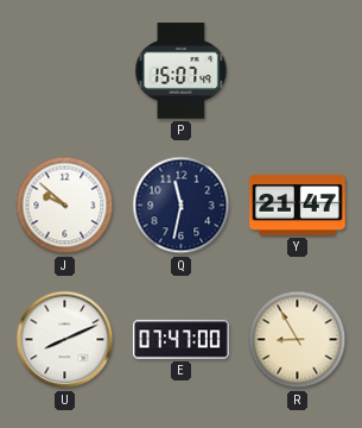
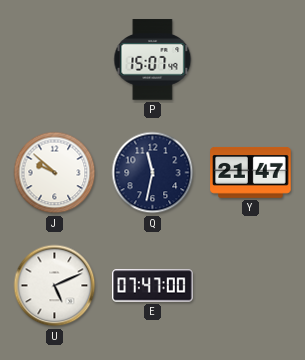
U: 8:11 -> 5:11
R: 8:55 -> none
